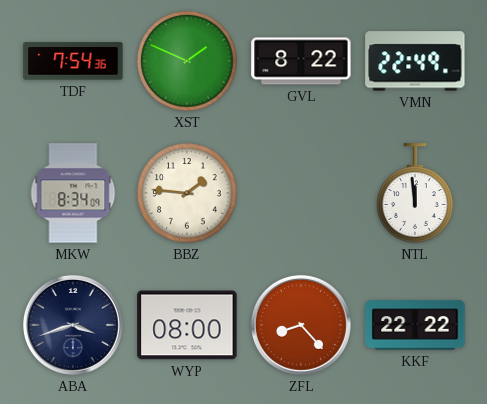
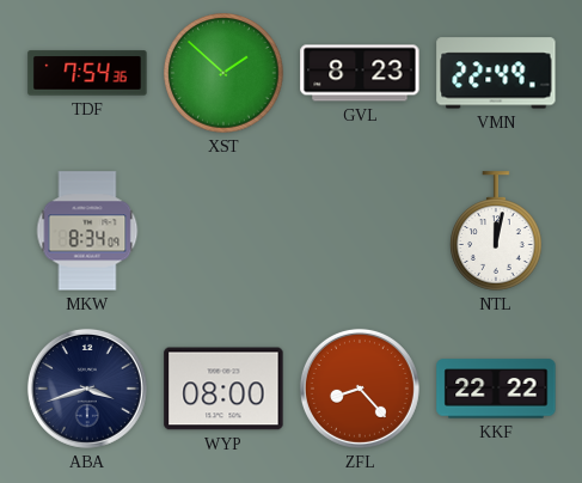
XST: 1:49 -> 1:52
GVL: 8:22 -> 8:23
BBZ: 1:46 -> none
NTL: 11:59 -> 12:02
